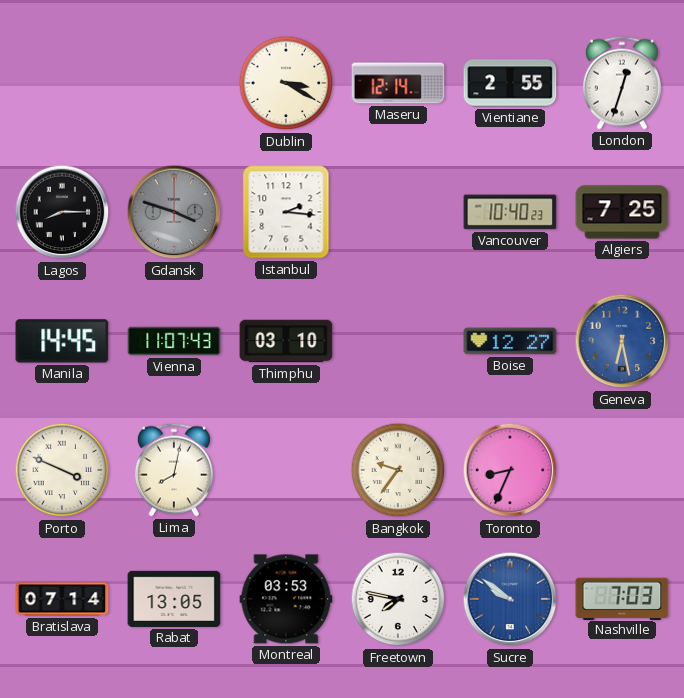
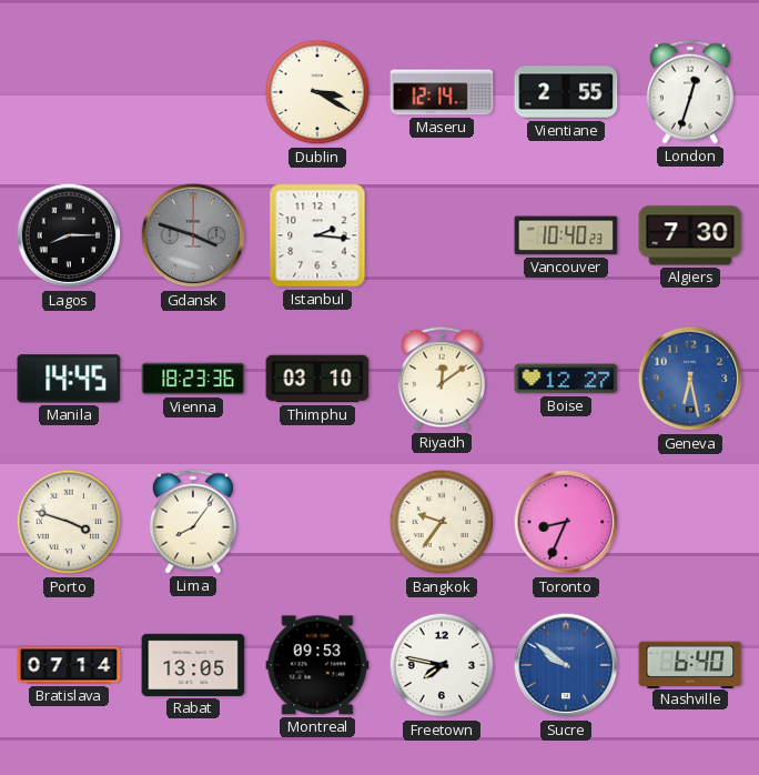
Algiers: 7:25 -> 7:30
Vienna: 11:07 -> 18:23
Riyadh: none -> 12:09
Porto: 3:49 -> 3:48
Lima: 8:02 -> 8:06
Montreal: 03:53 -> 09:53
Nashville: 7:03 -> 6:40
